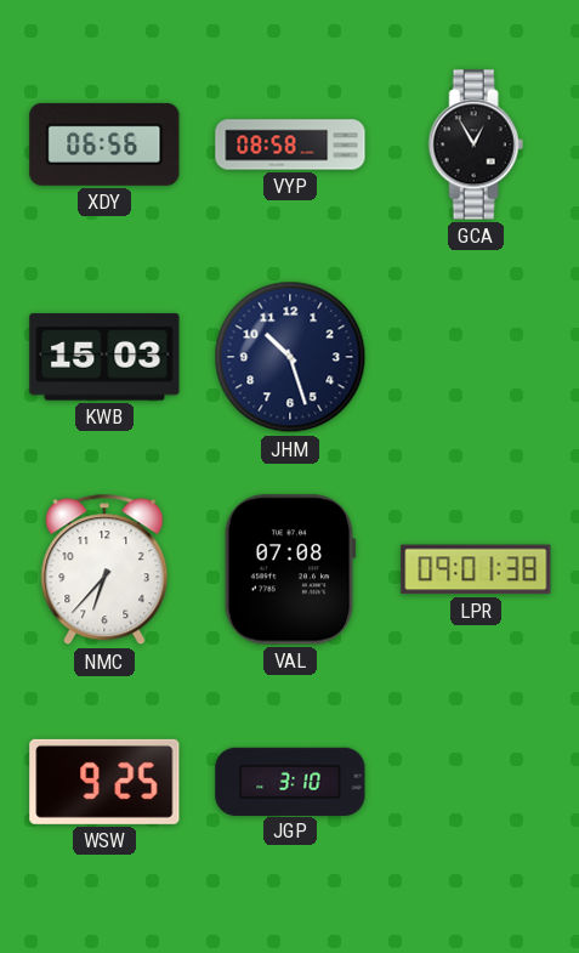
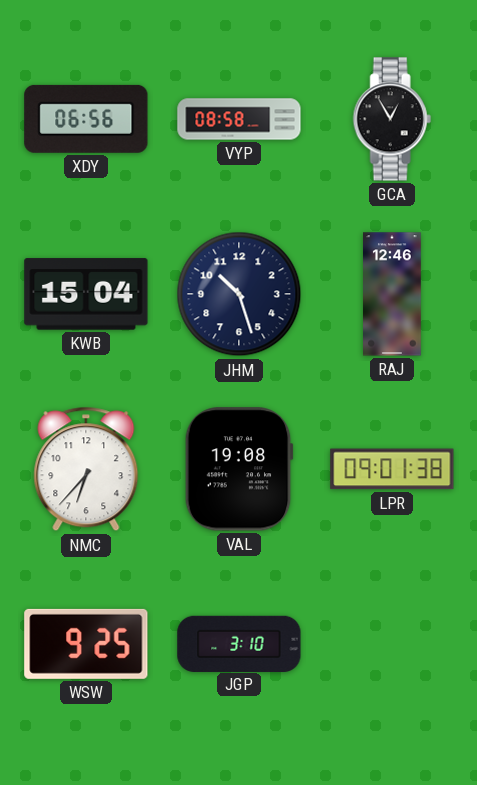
KWB: 15:03 -> 15:04
RAJ: none -> 12:46
VAL: 07:08 -> 19:08
